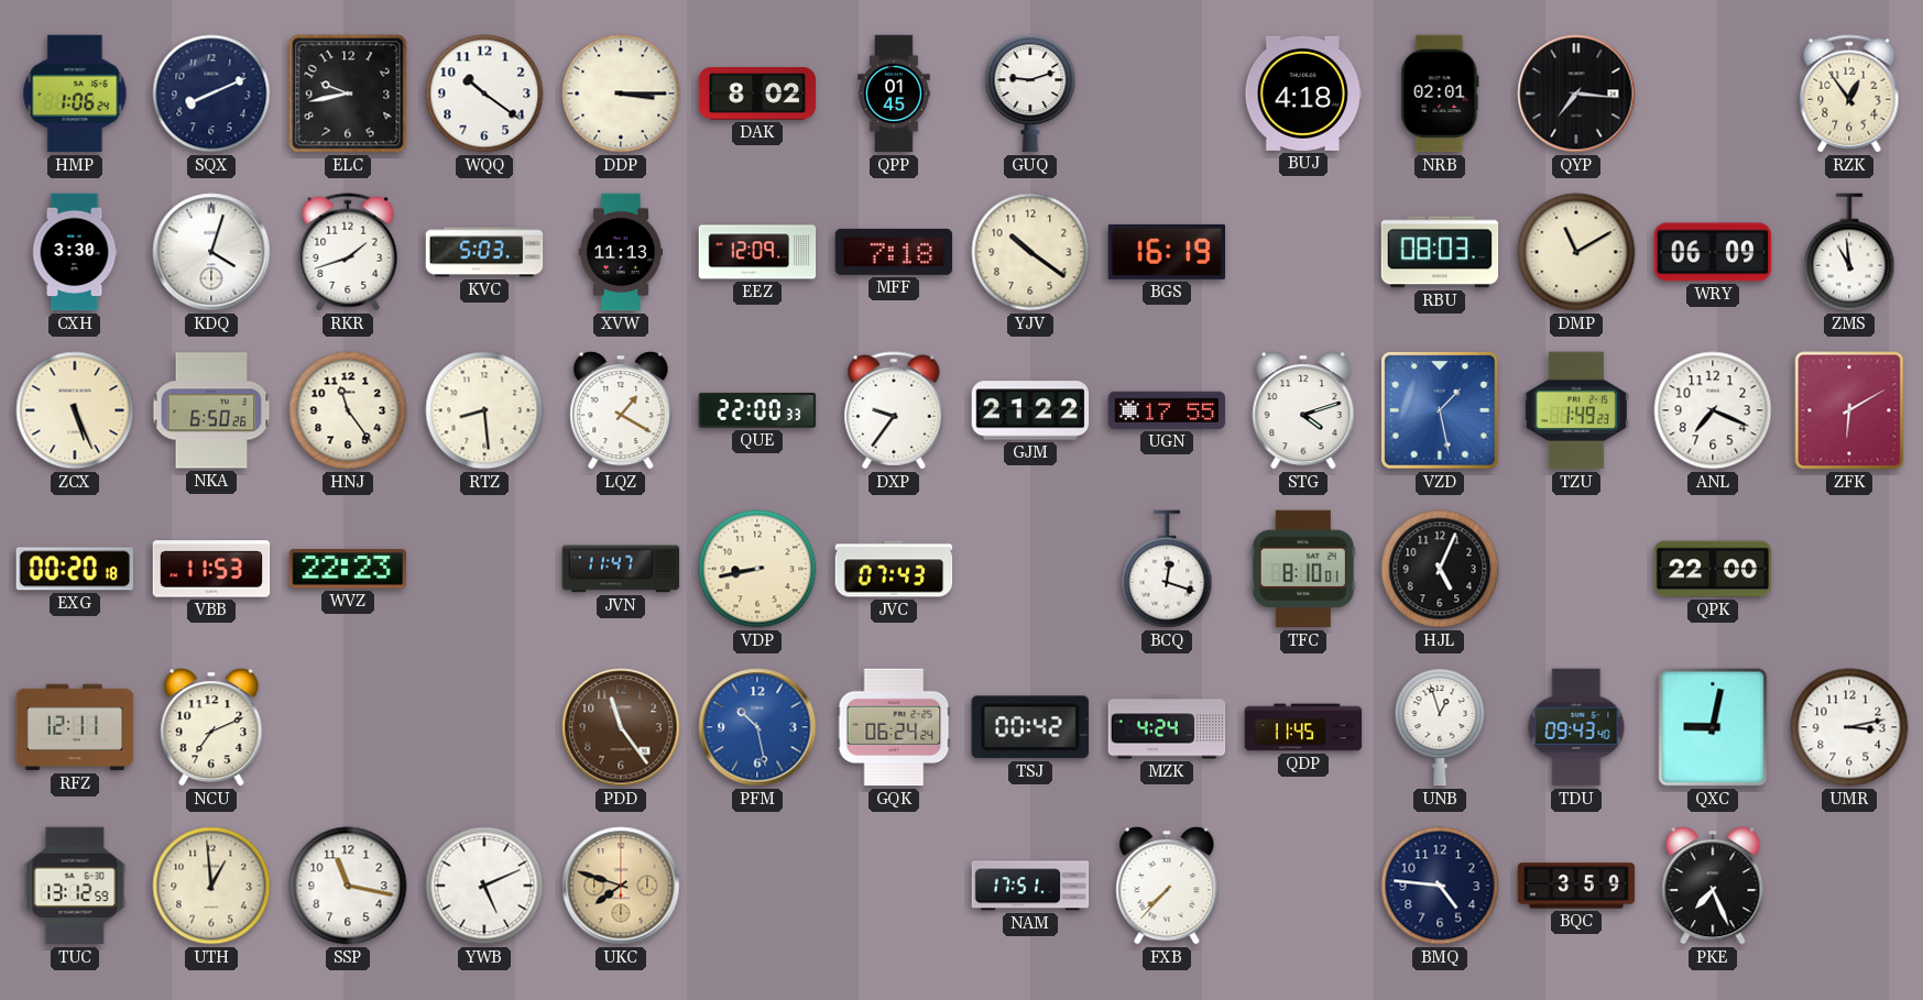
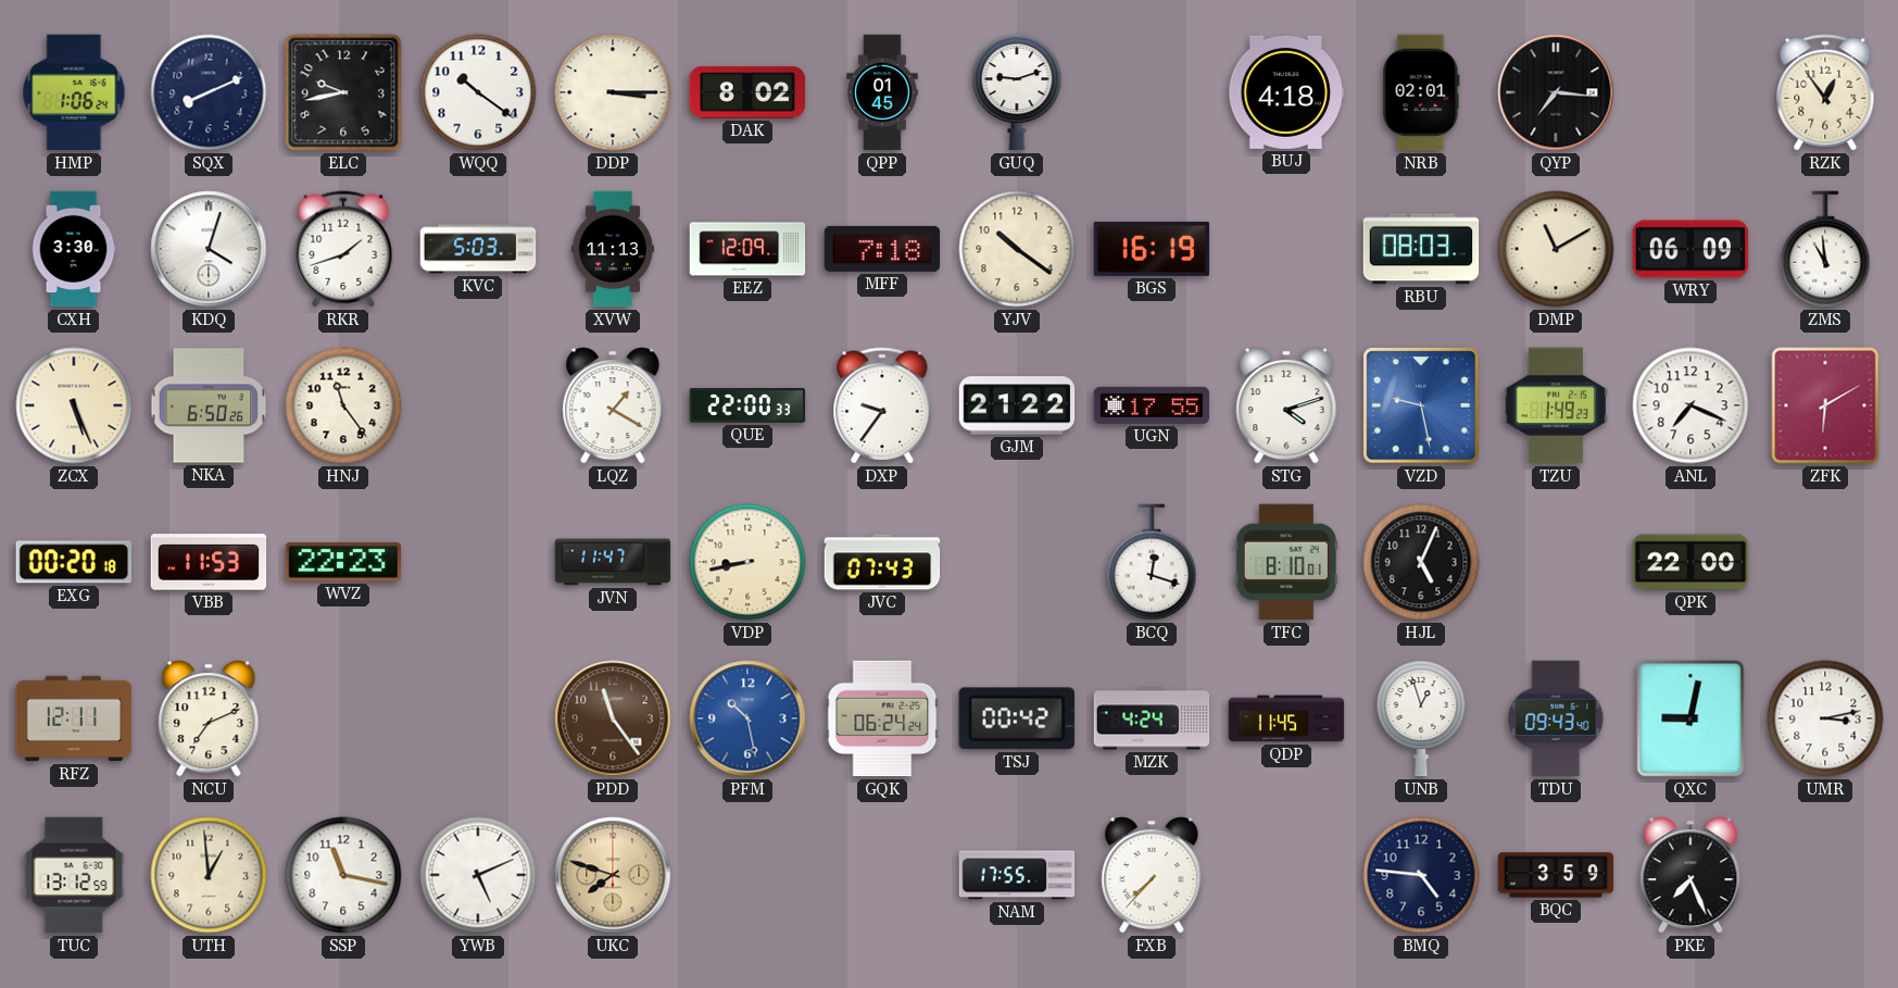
RTZ: 8:29 -> none
VZD: 1:28 -> 9:28
NAM: 17:51 -> 17:55
